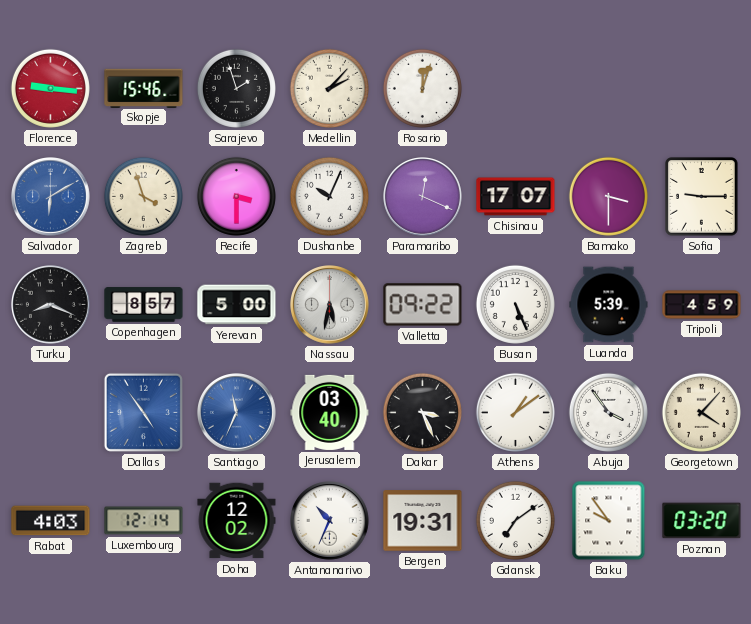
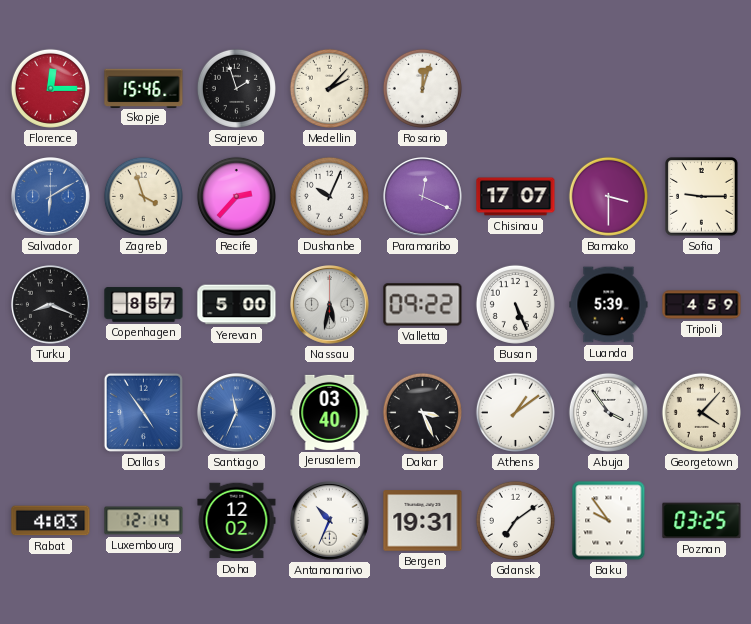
Florence: 9:16 -> 12:15
Recife: 3:30 -> 2:37
Poznan: 03:20 -> 03:25
